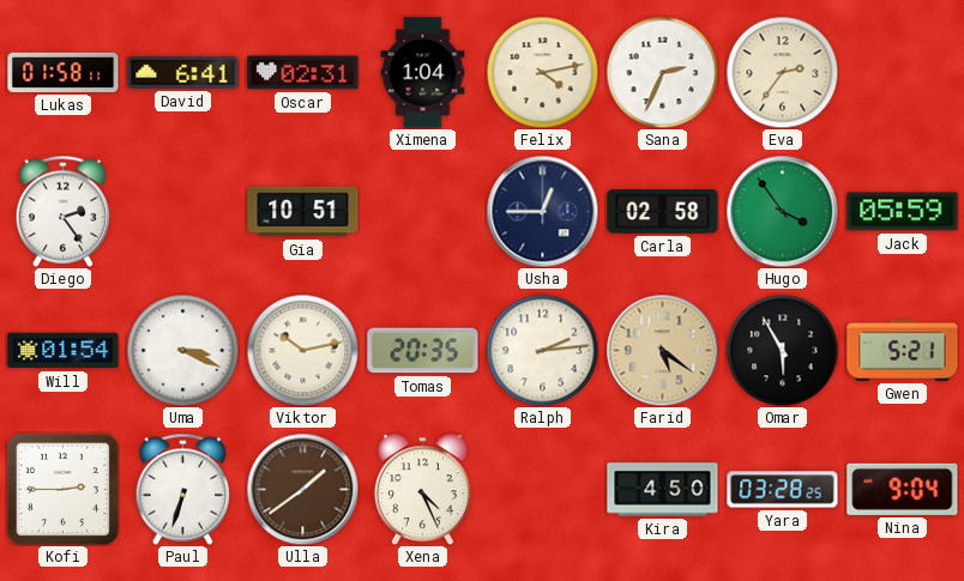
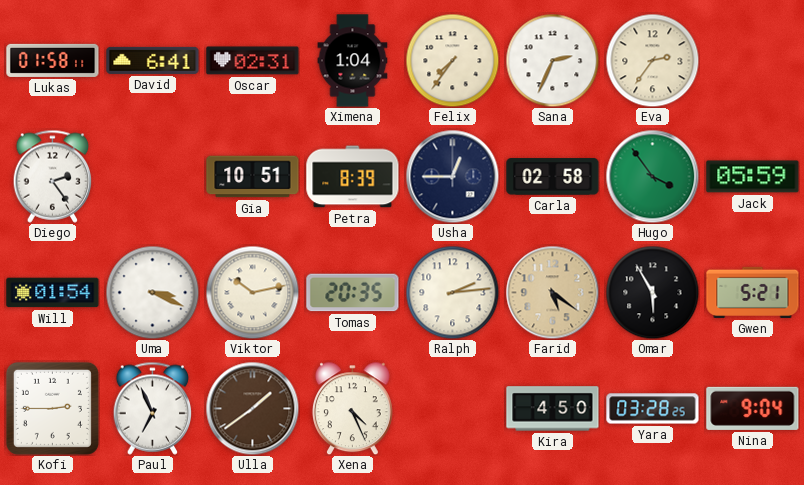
Felix: 4:13 -> 7:36
Petra: none -> 8:39
Paul: 6:33 -> 6:56
